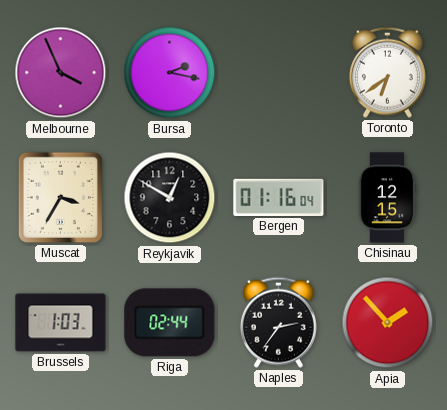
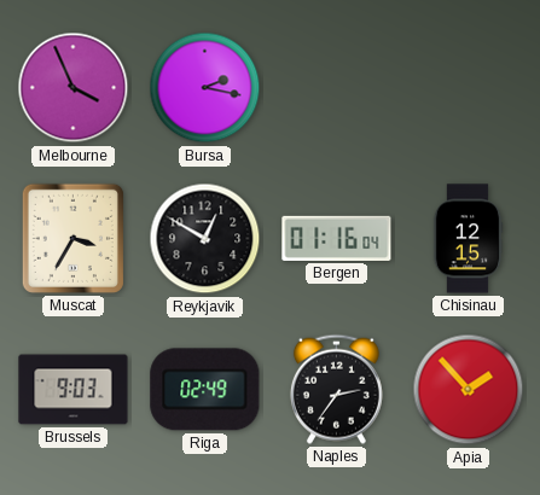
Toronto: 6:39 -> none
Brussels: 1:03 -> 9:03
Riga: 02:44 -> 02:49
